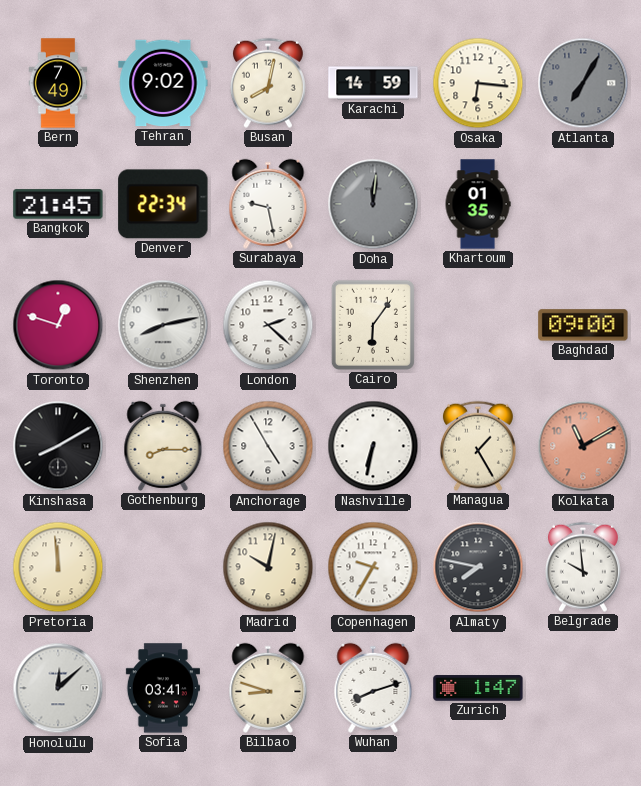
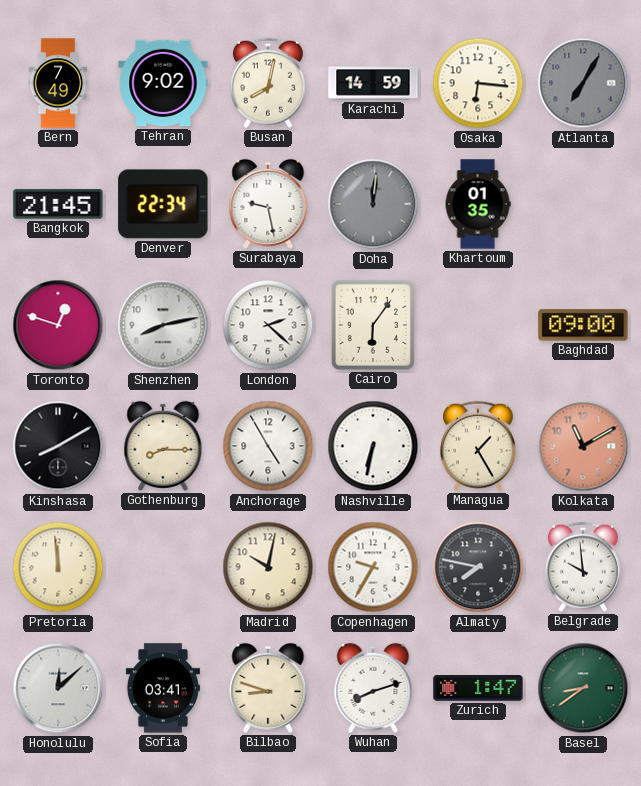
Basel: none -> 8:39
